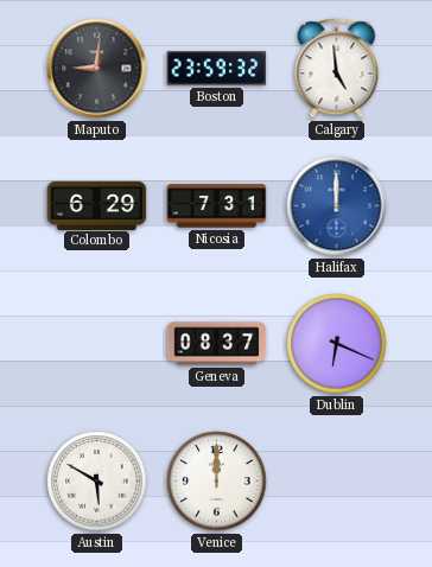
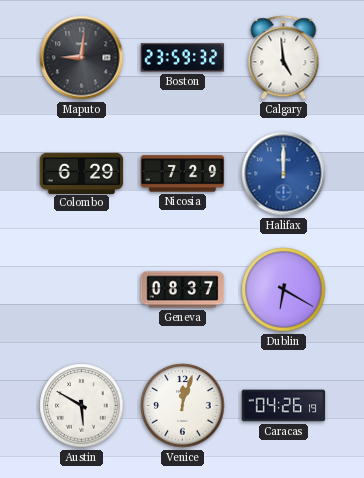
Nicosia: 7:31 -> 7:29
Dublin: 6:19 -> 6:20
Venice: 12:00 -> 12:03
Caracas: none -> 04:26
